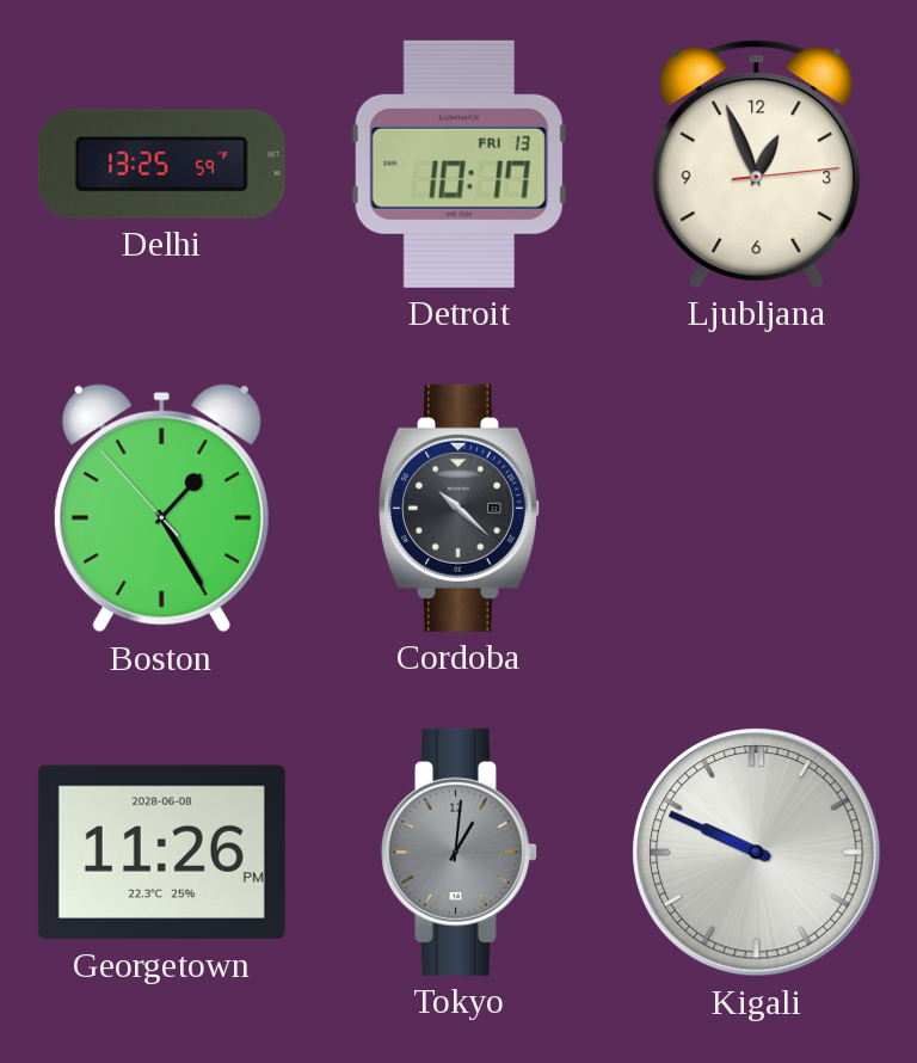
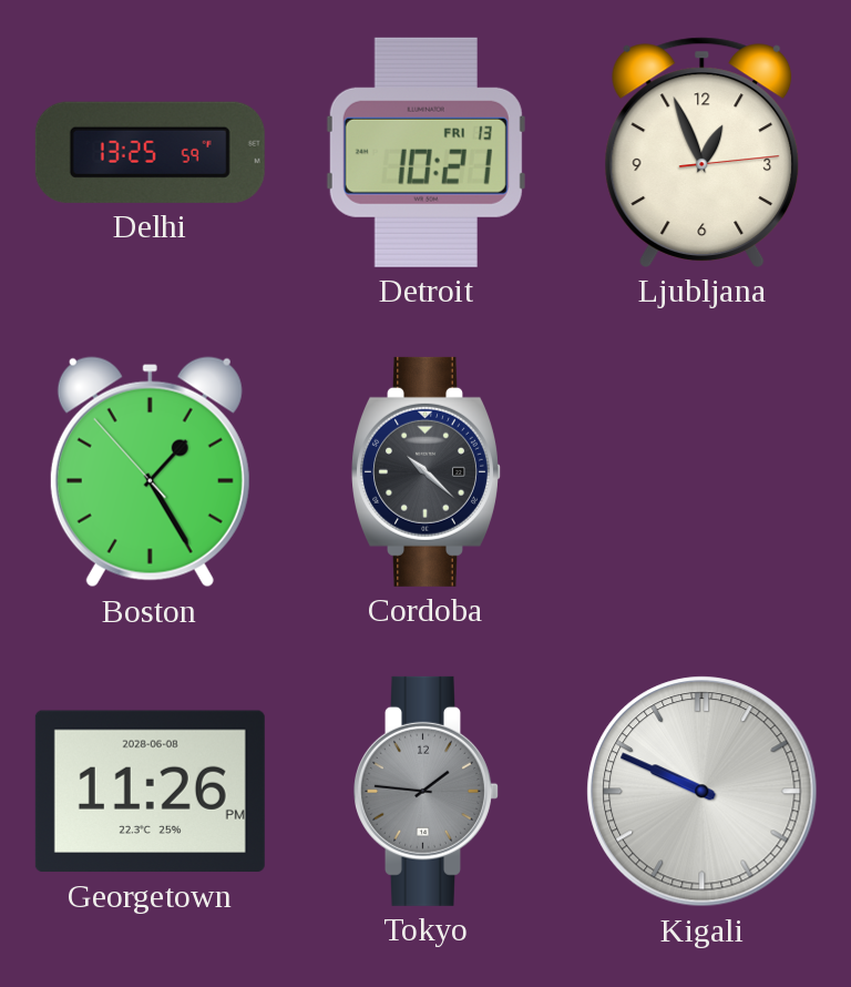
Detroit: 10:17 -> 10:21
Tokyo: 1:01 -> 1:46
